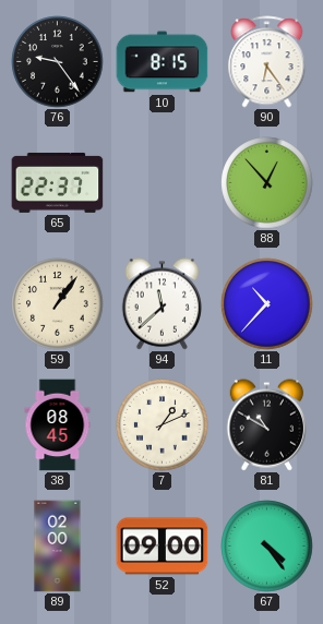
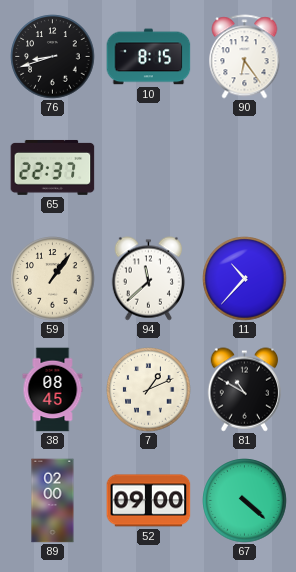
76: 9:24 -> 8:42
88: 12:53 -> none
67: 4:24 -> 4:22
